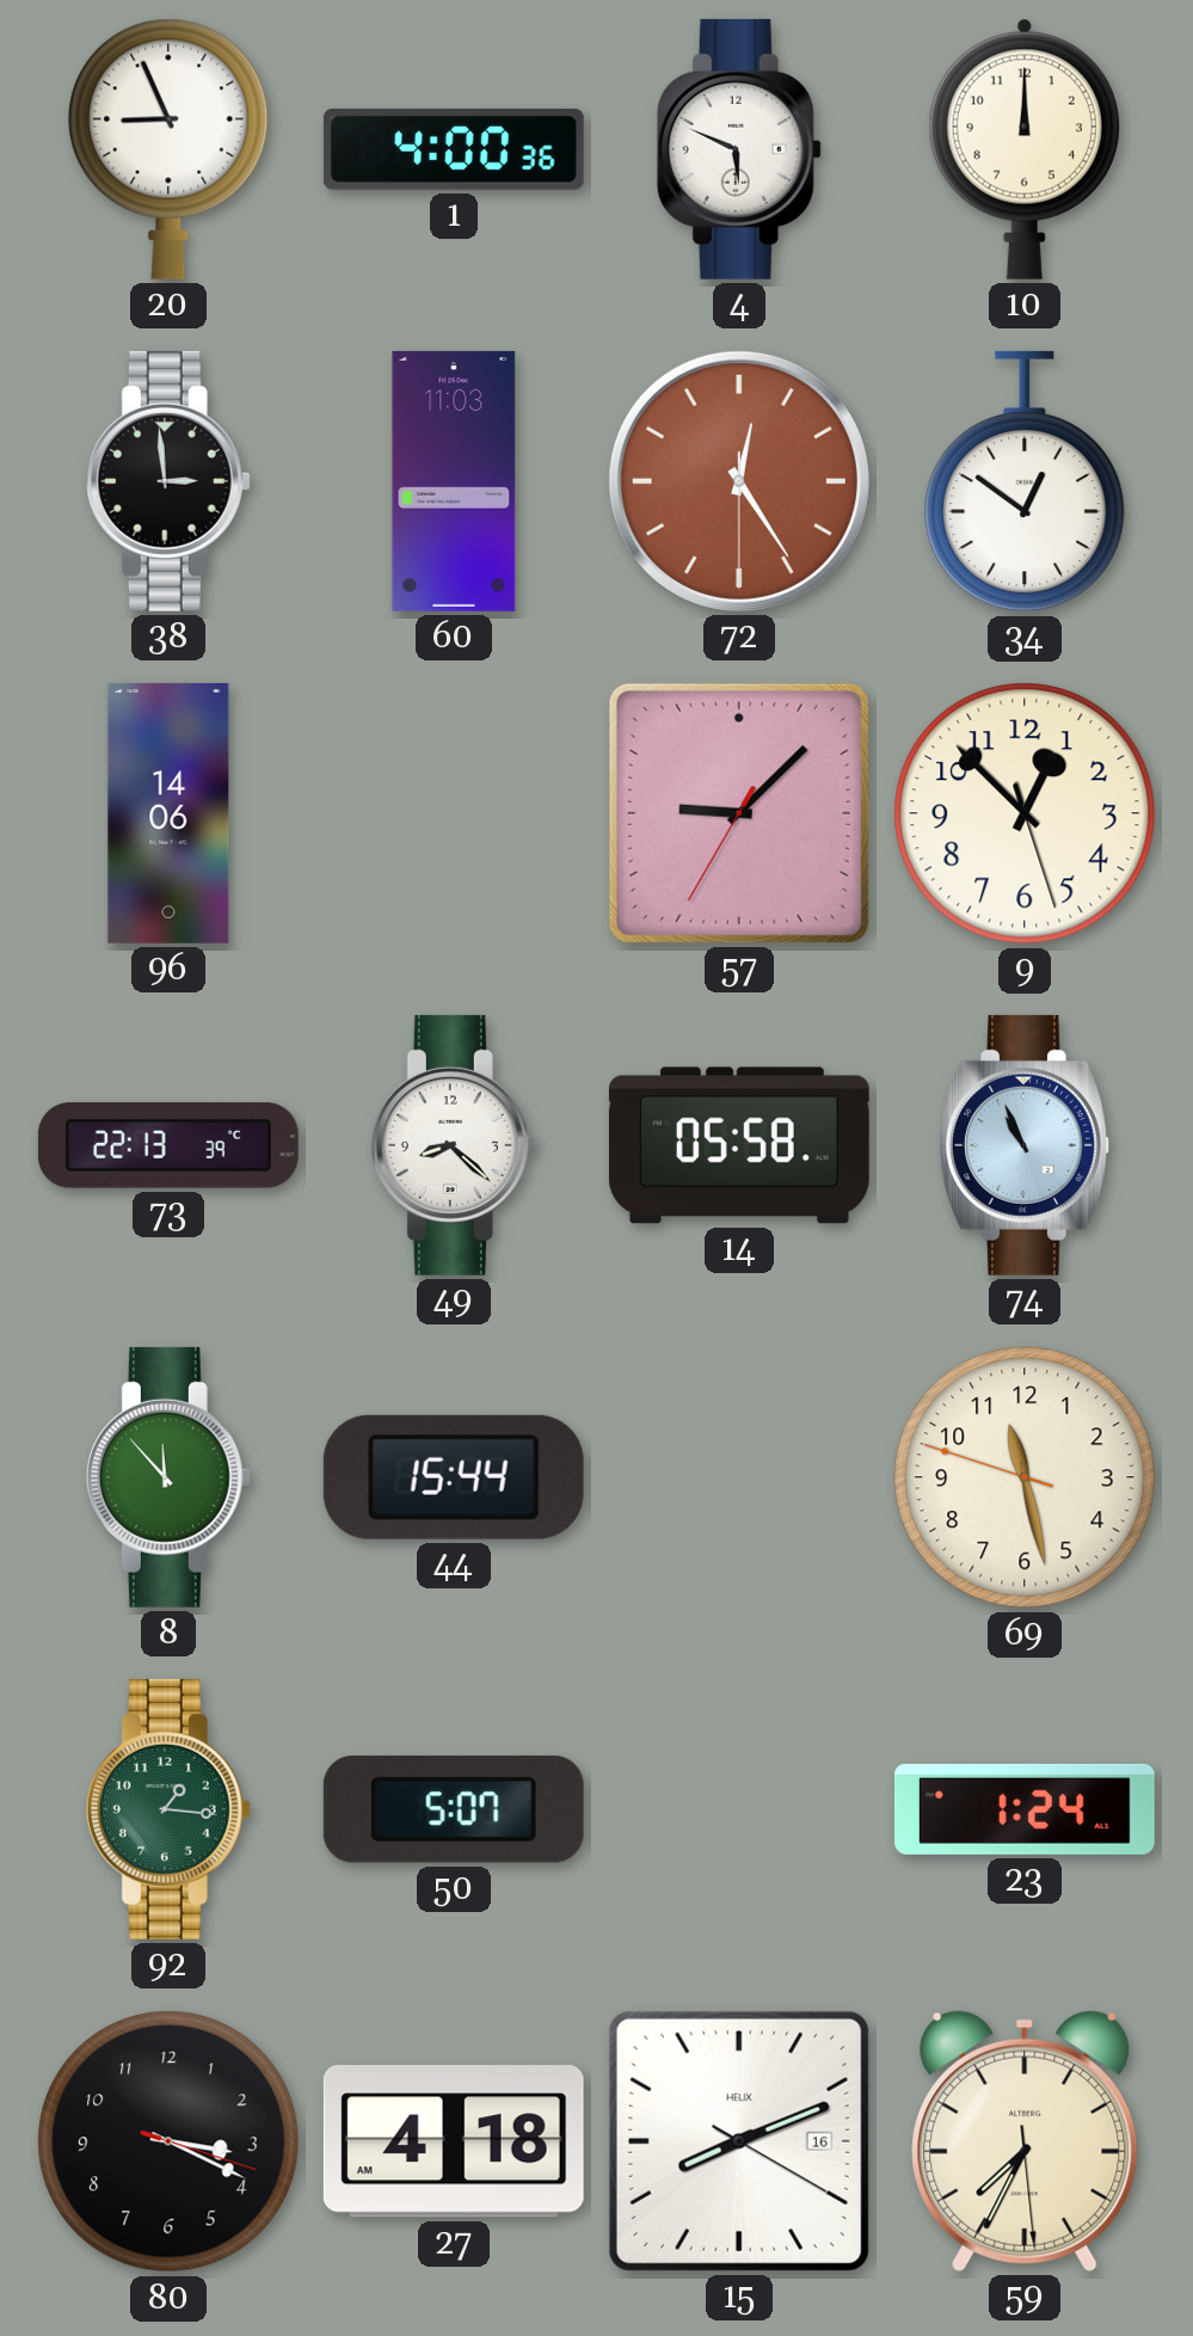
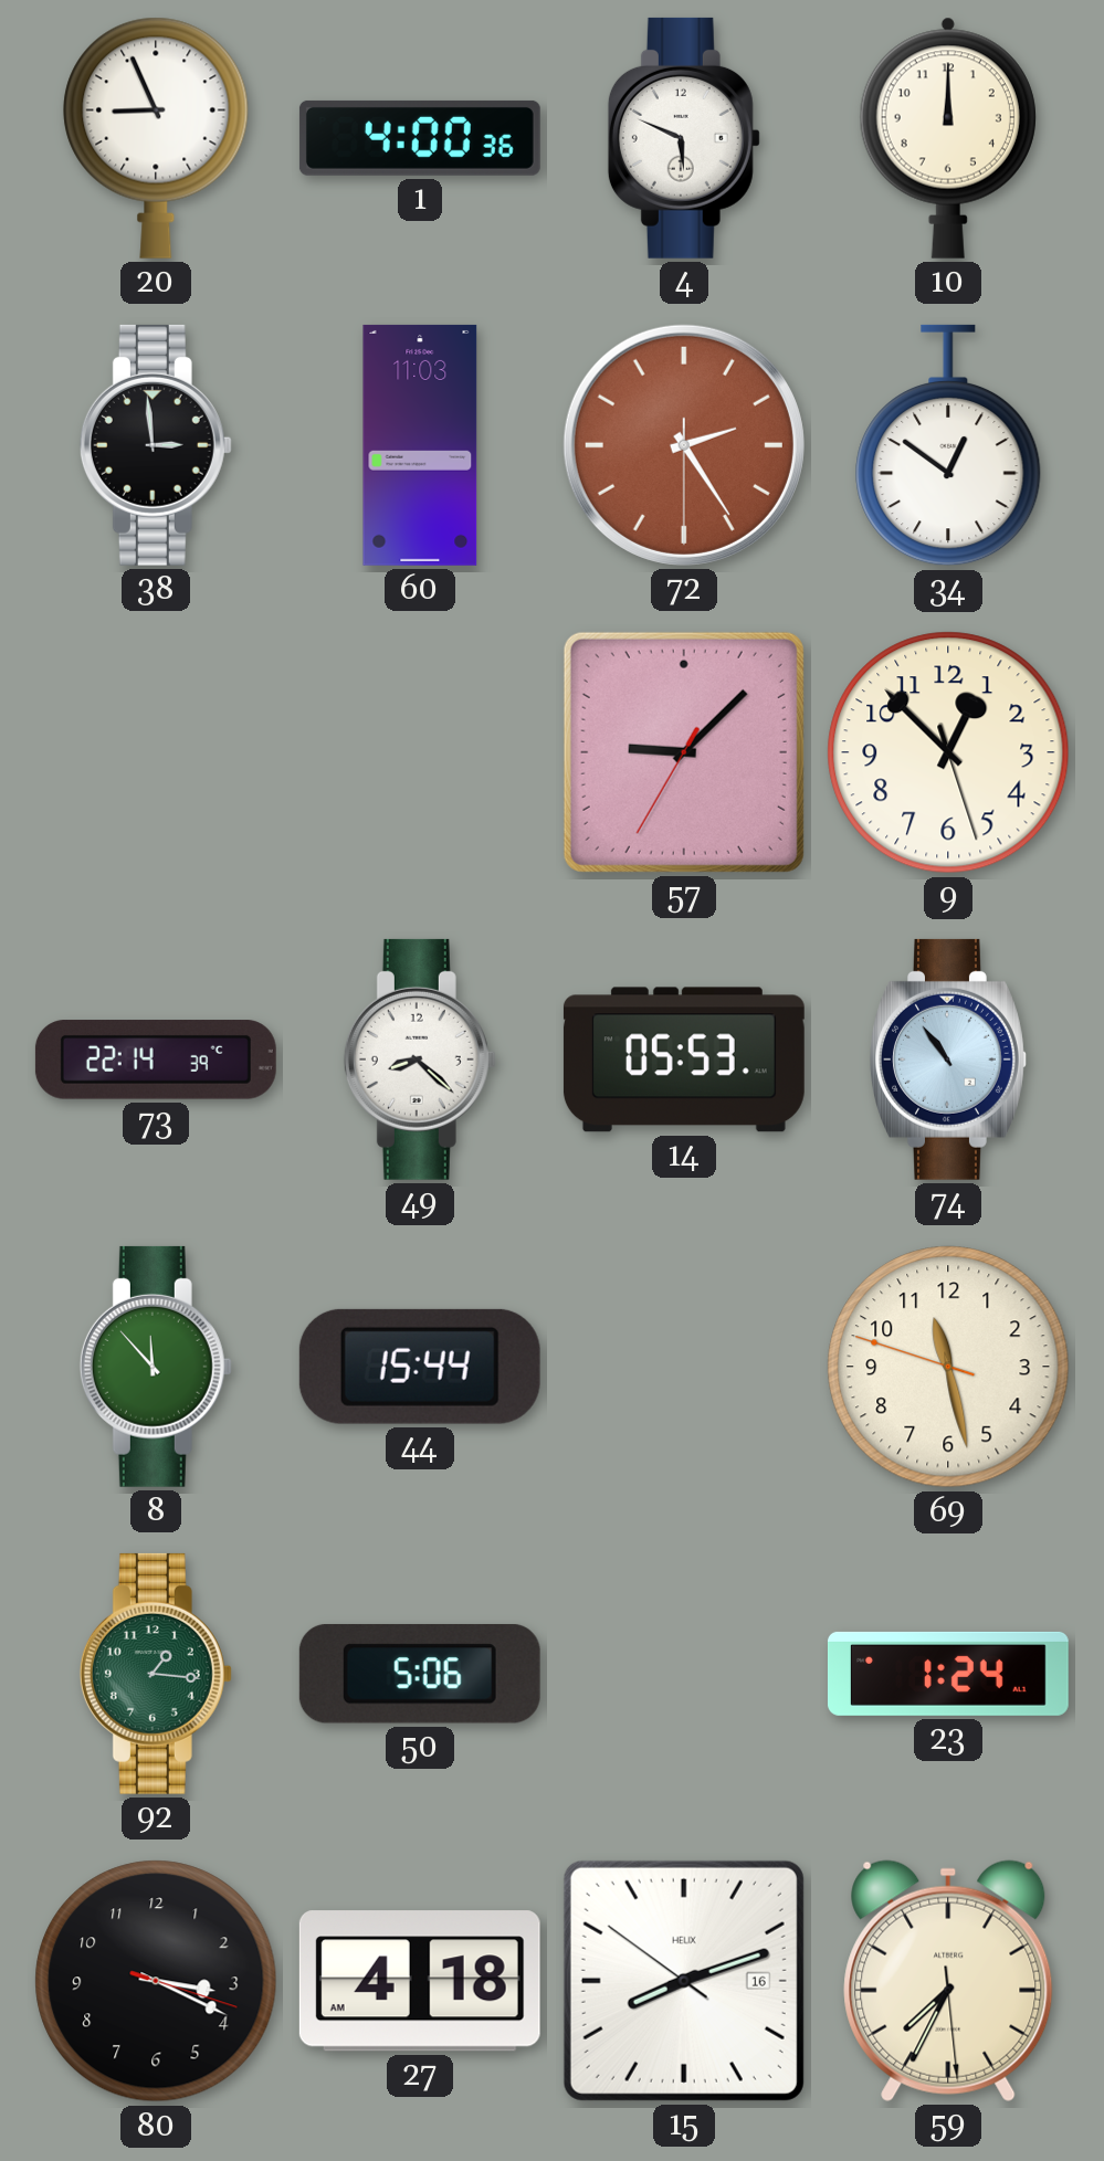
72: 12:24 -> 2:24
96: 14:06 -> none
73: 22:13 -> 22:14
14: 05:58 -> 05:53
74: 10:56 -> 10:54
50: 5:07 -> 5:06
15: 8:11:20 -> 8:11:51
